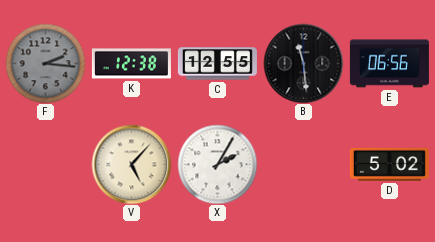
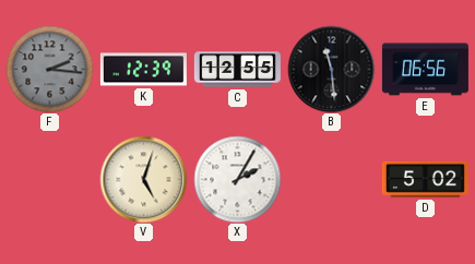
K: 12:38 -> 12:39
V: 5:07 -> 5:03
